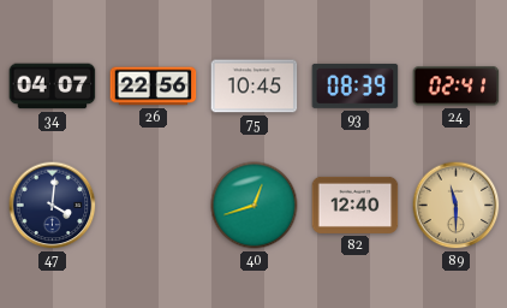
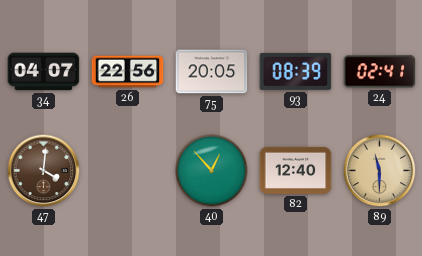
75: 10:45 -> 20:05
47 dial: navy -> brown
40: 12:42 -> 12:53
